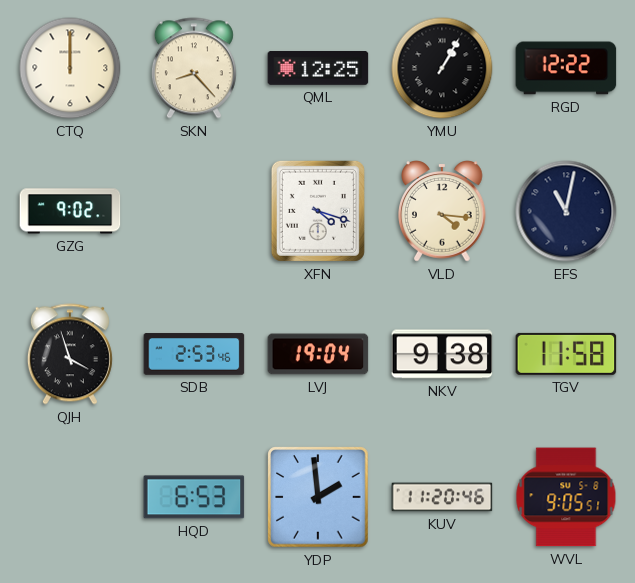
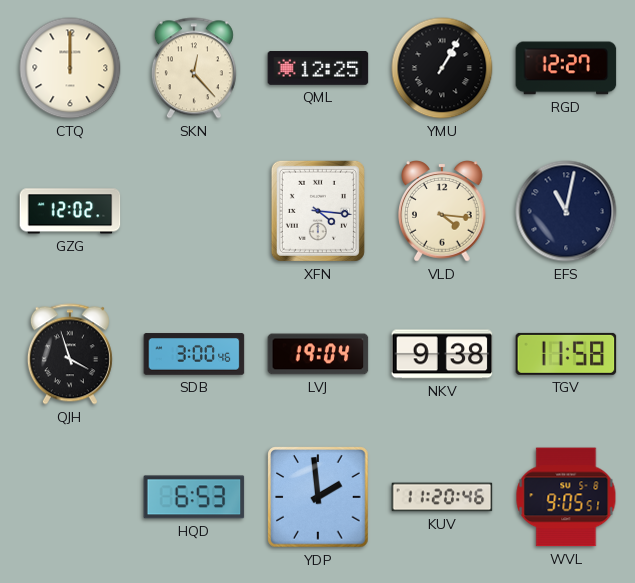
SKN: 8:23 -> 12:23
RGD: 12:22 -> 12:27
GZG: 9:02 -> 12:02
XFN: 4:18 -> 4:16
SDB: 2:53 -> 3:00
